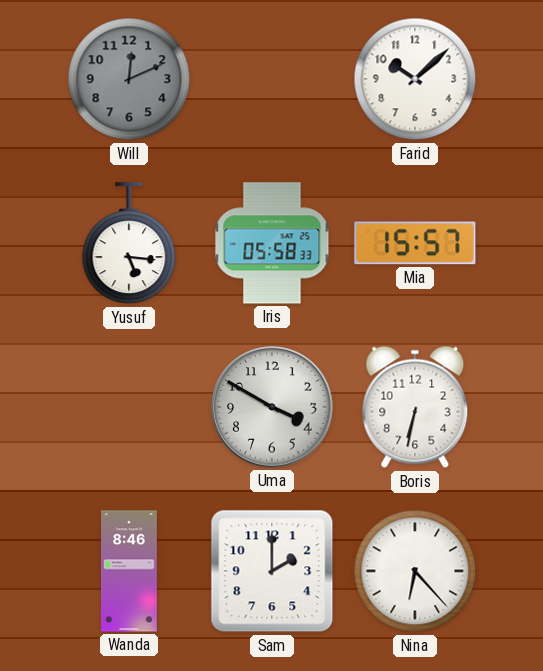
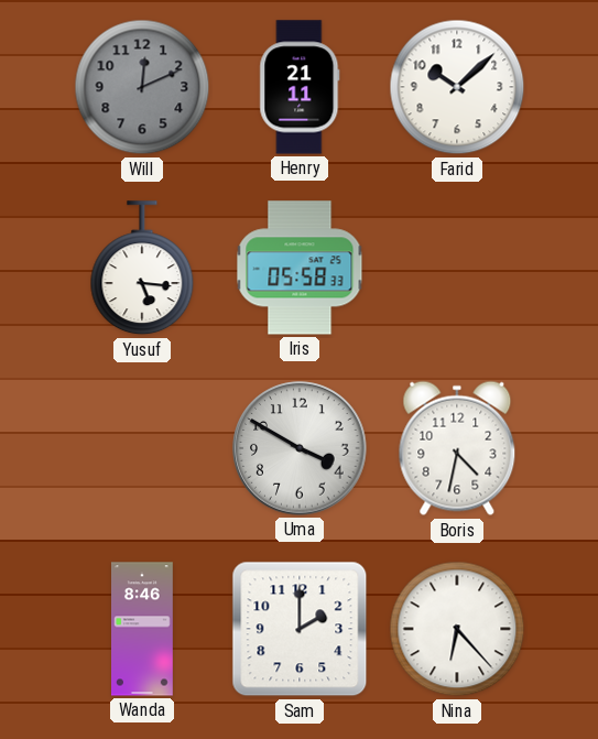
Henry: none -> 21:11
Mia: 15:57 -> none
Boris: 6:32 -> 4:32
